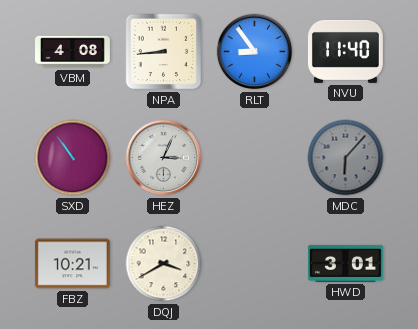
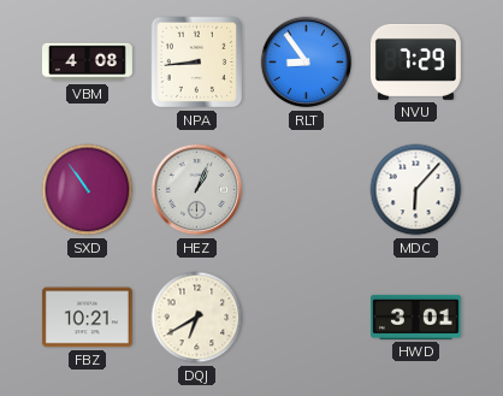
NVU: 11:40 -> 7:29
HEZ: 3:04 -> 1:04
MDC dial: grey -> white
DQJ: 3:40 -> 6:40
